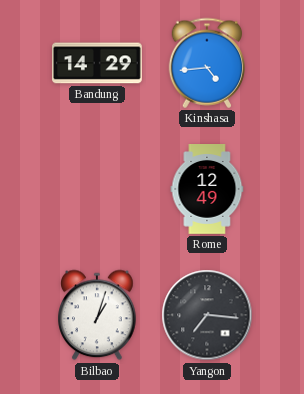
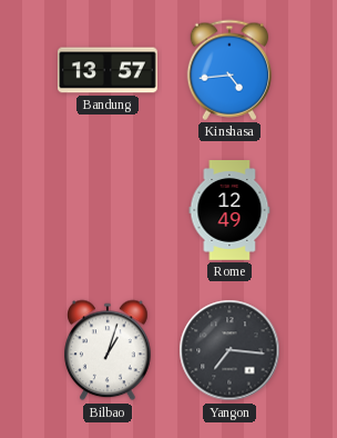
Bandung: 14:29 -> 13:57
